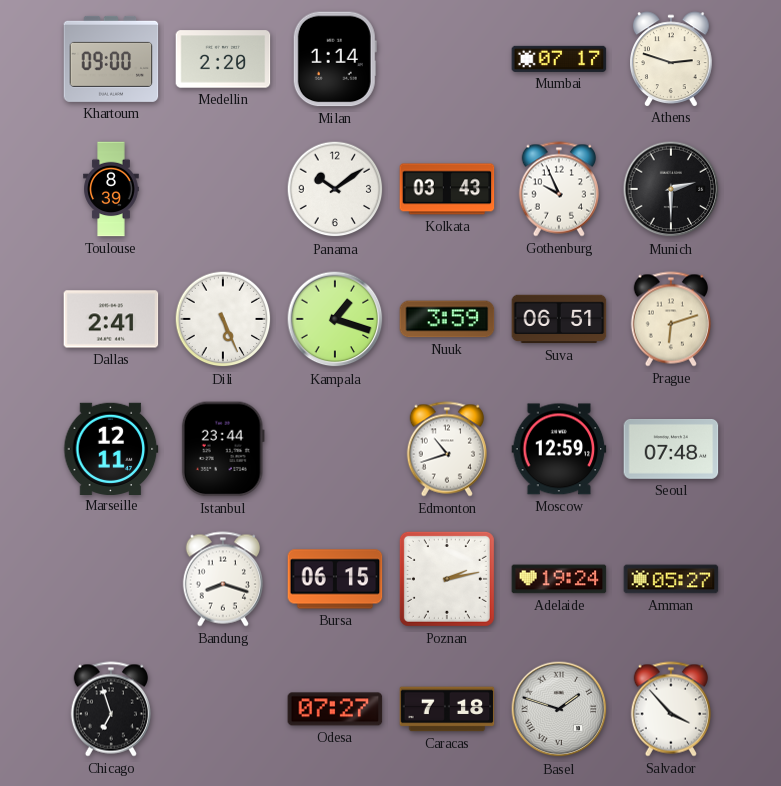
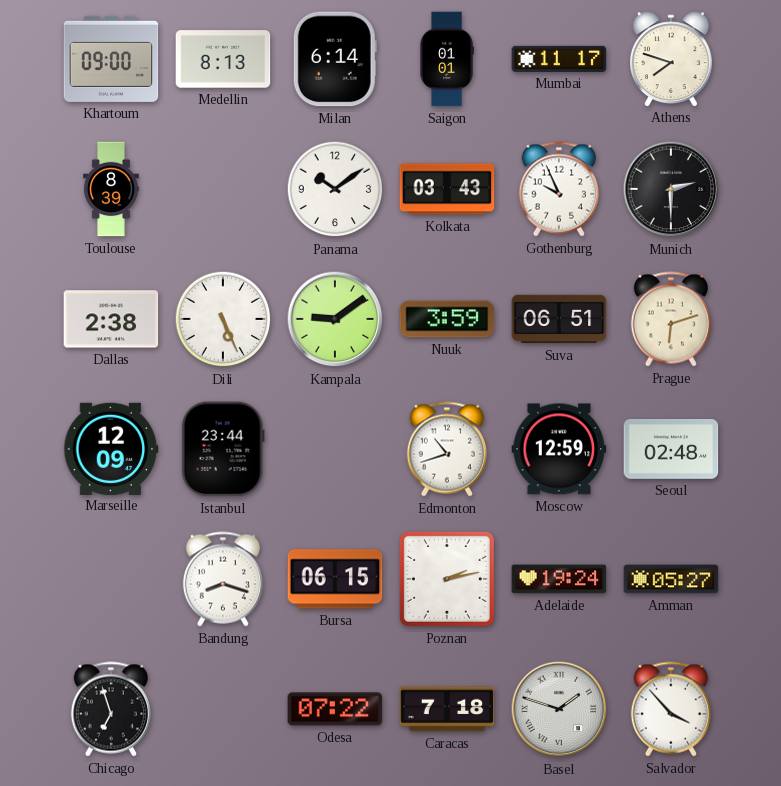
Medellin: 2:20 -> 8:13
Milan: 1:14 -> 6:14
Saigon: none -> 01:01
Mumbai: 07:17 -> 11:17
Athens: 2:48 -> 7:48
Dallas: 2:41 -> 2:38
Kampala: 1:18 -> 9:09
Marseille: 12:11 -> 12:09
Seoul: 07:48 -> 02:48
Odesa: 07:27 -> 07:22
